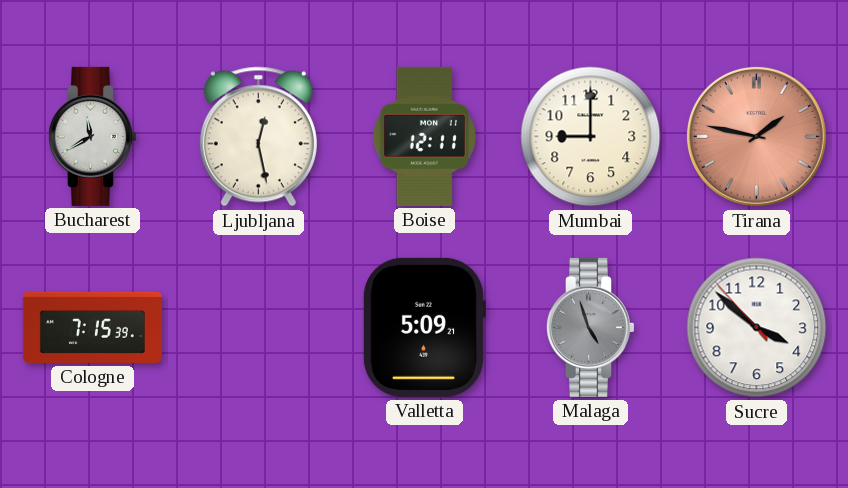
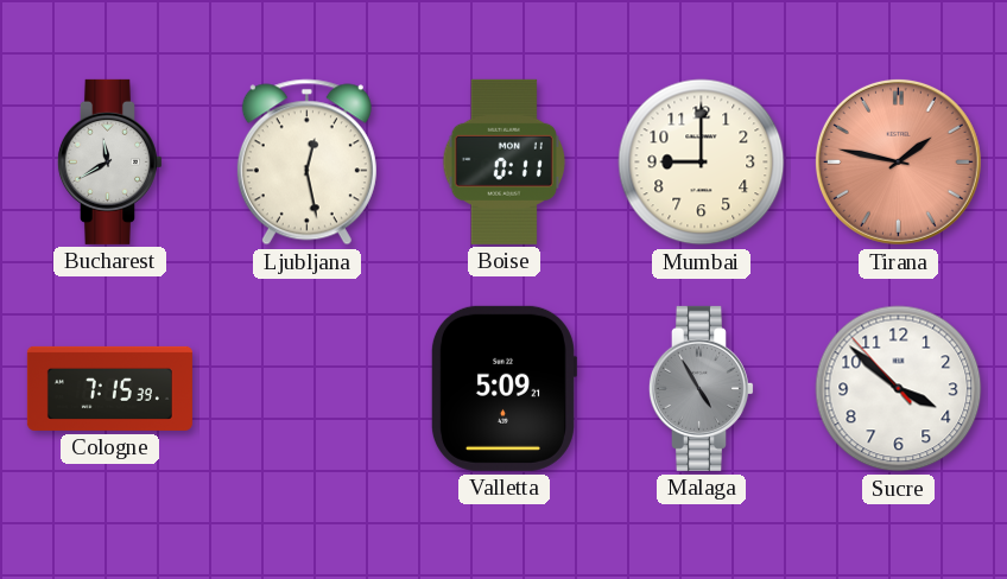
Boise: 12:11 -> 0:11
Malaga: 4:57 -> 4:55
